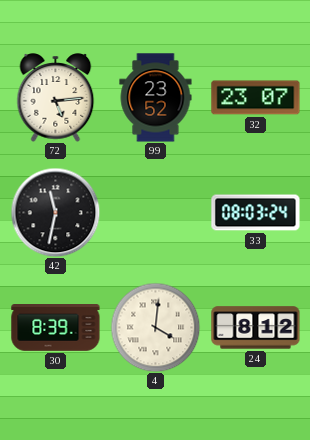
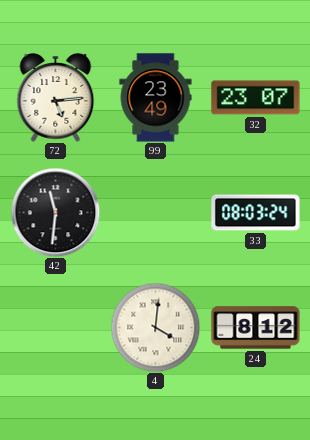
99: 23:52 -> 23:49
42: 11:32 -> 11:31
30: 8:39 -> none
